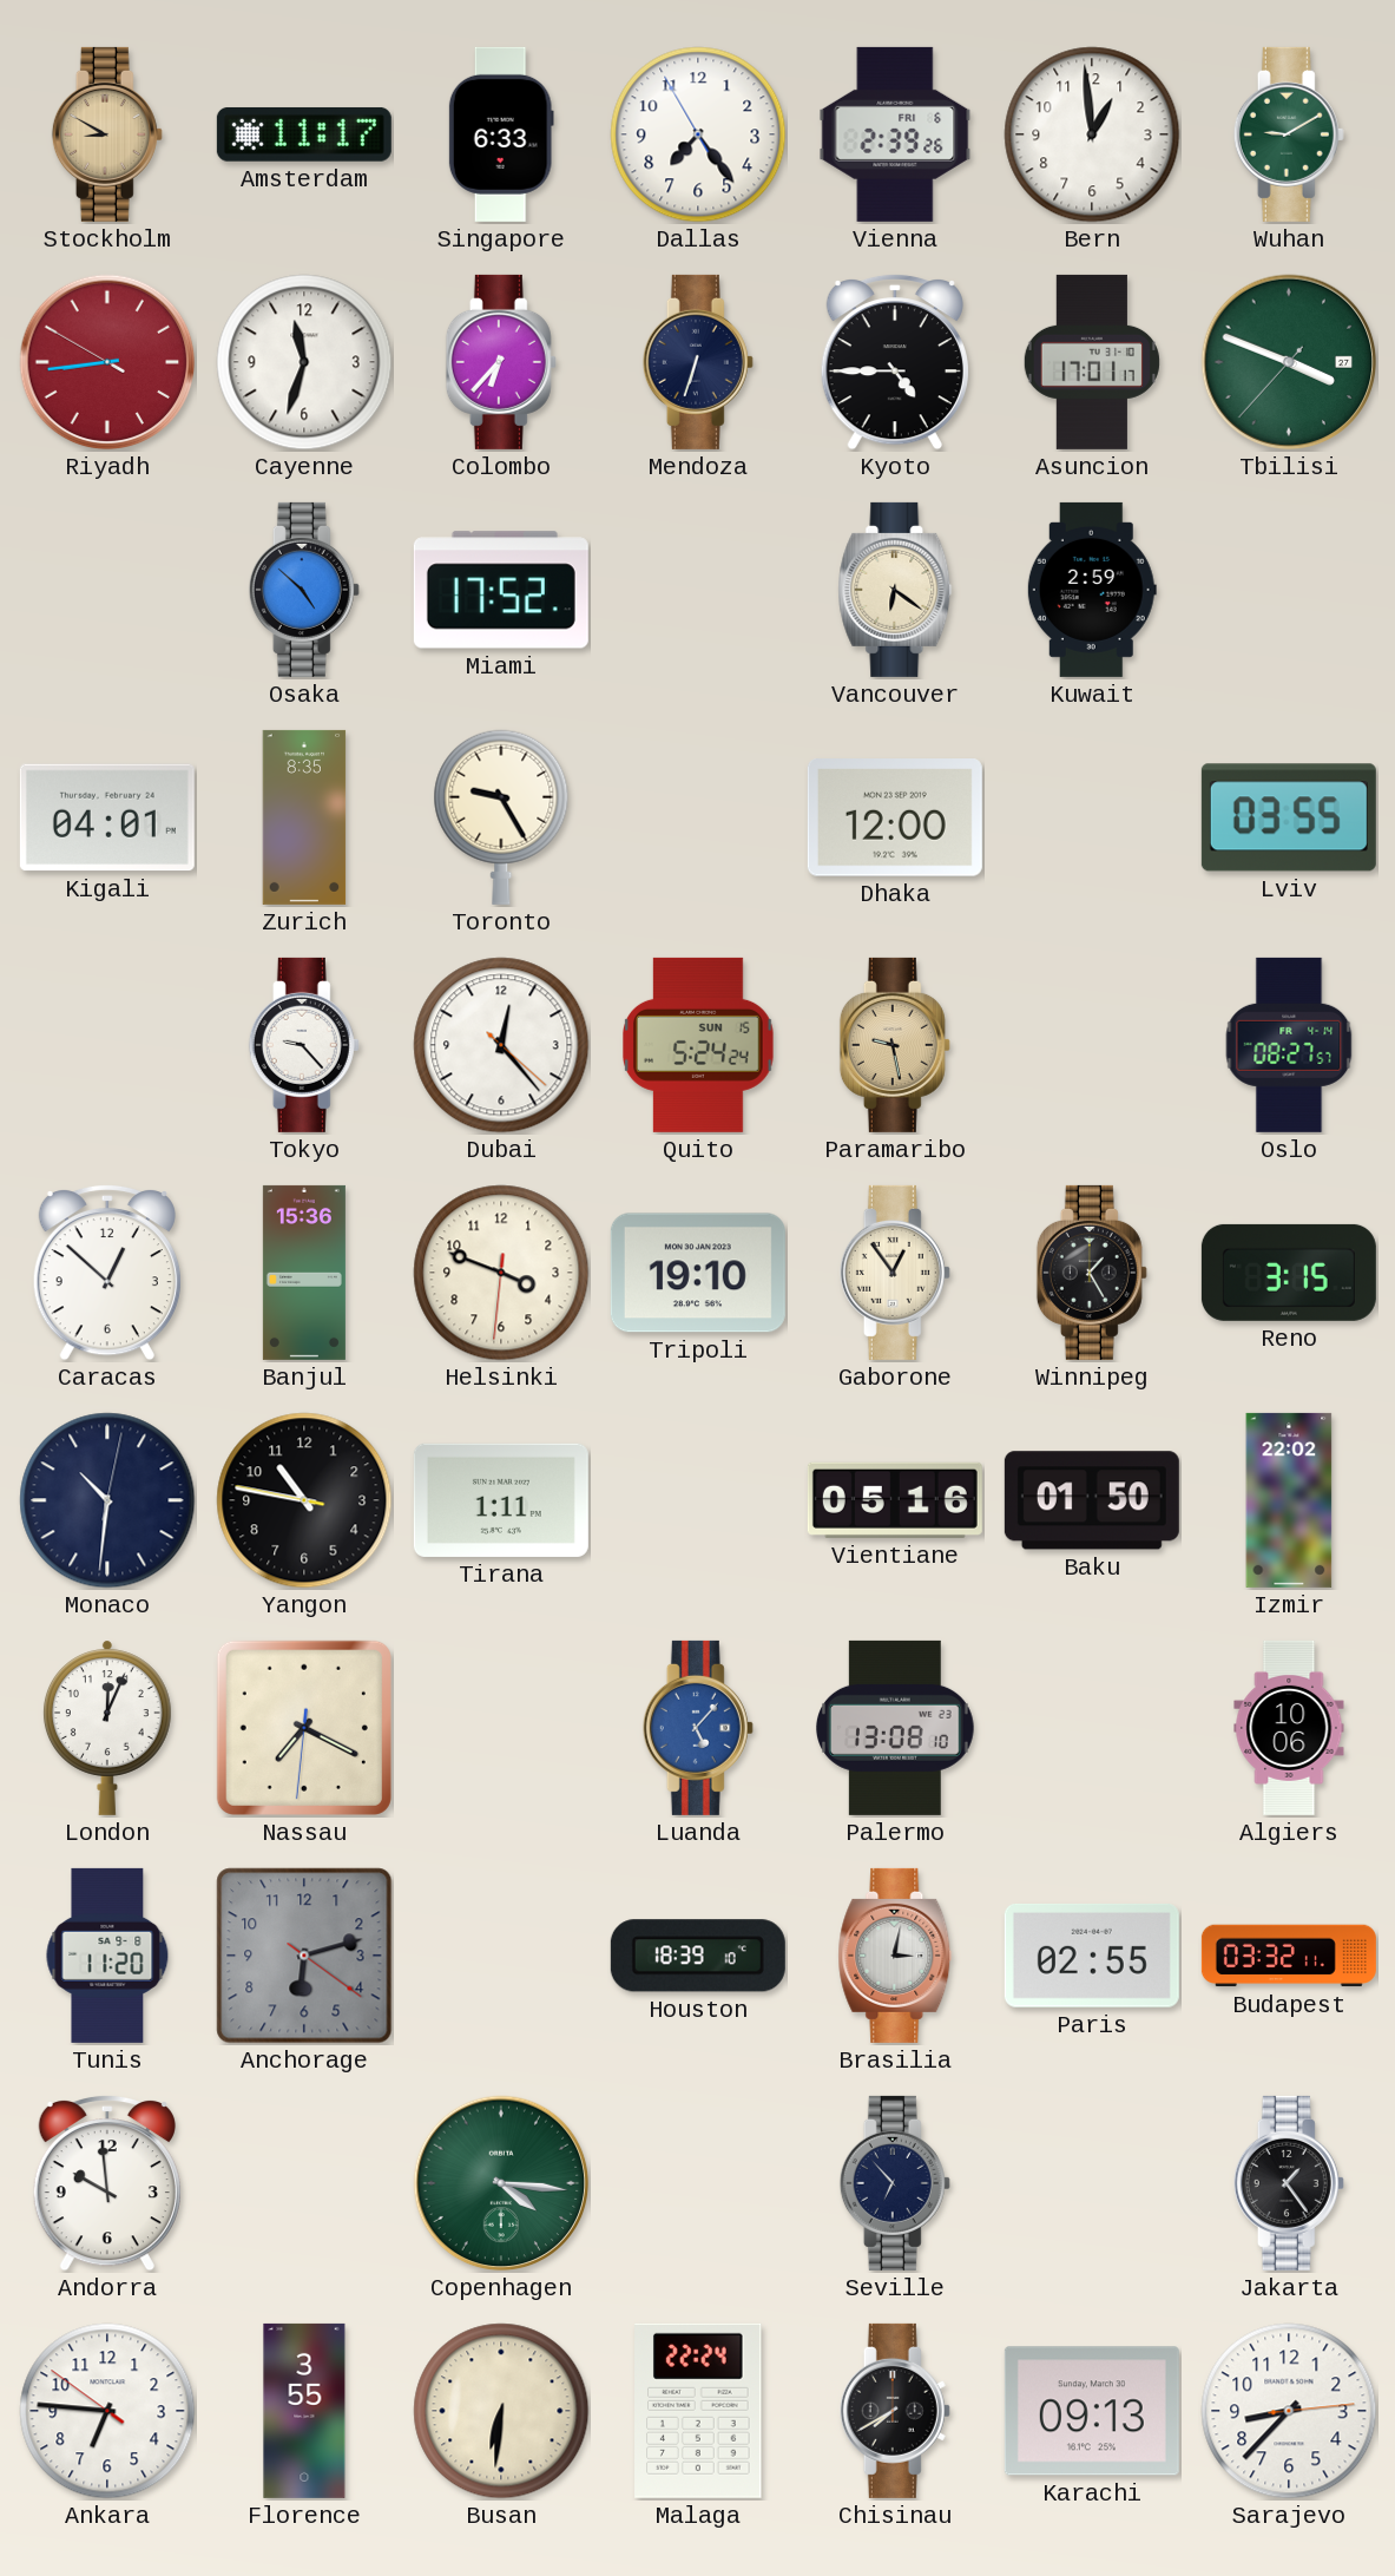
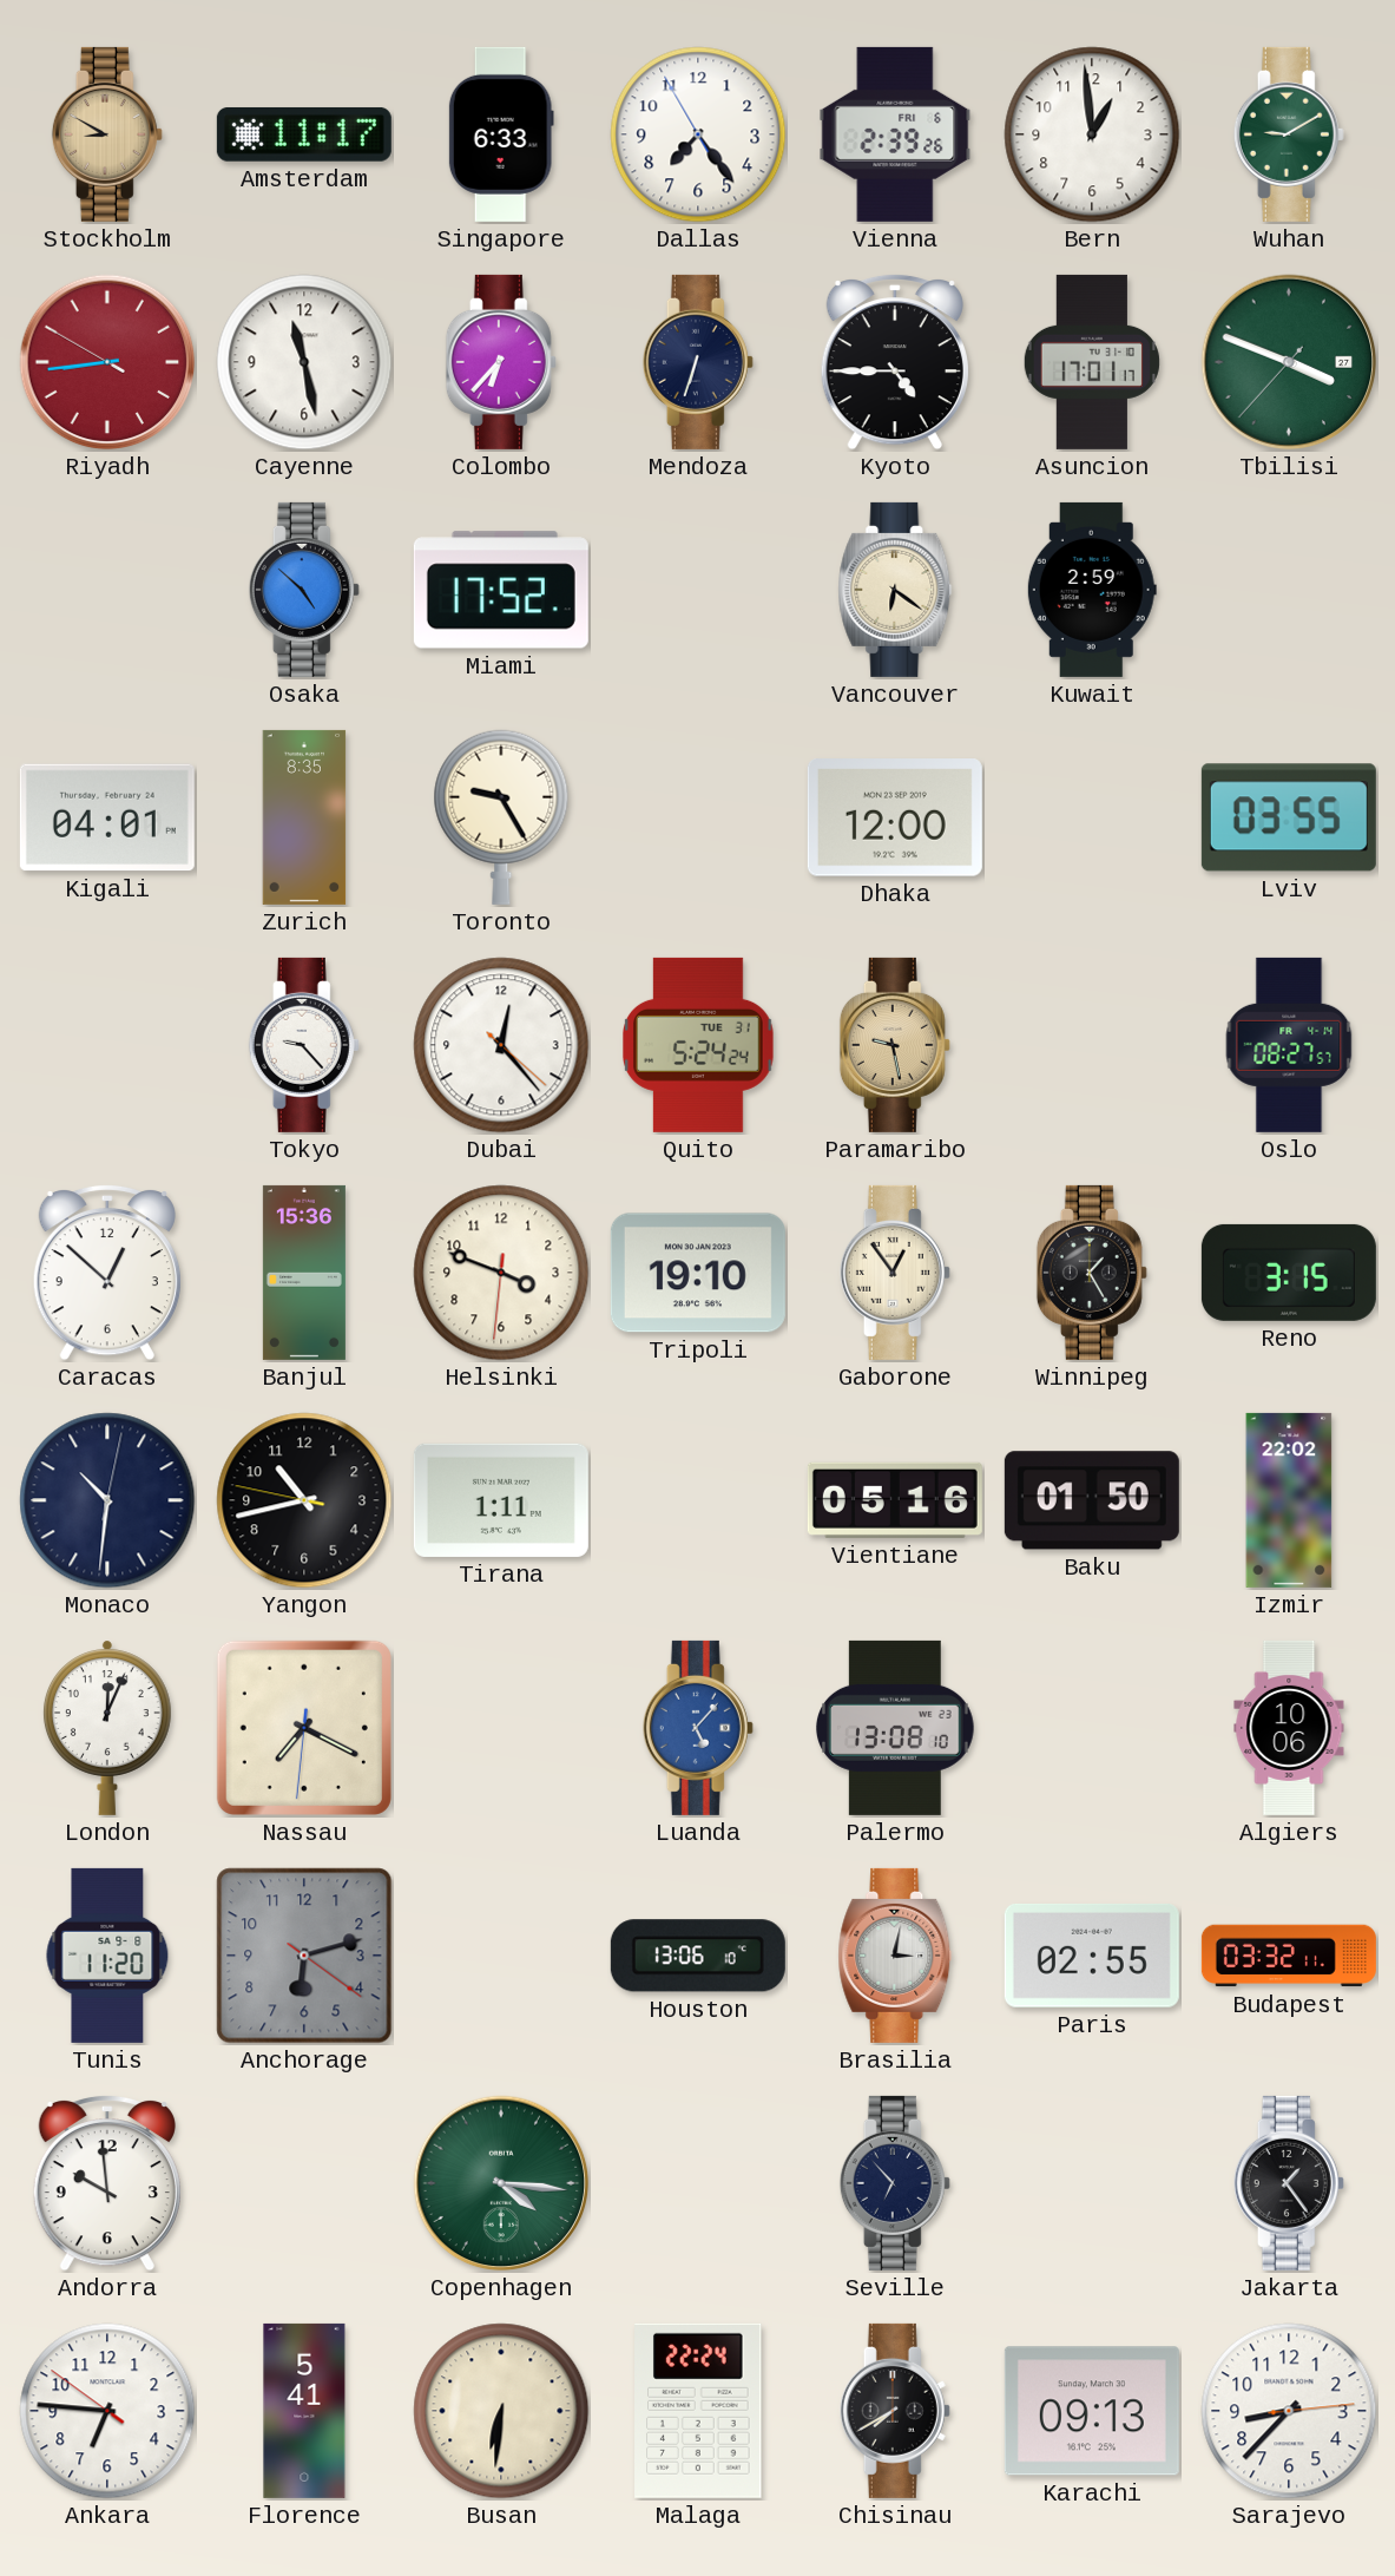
Cayenne: 11:33 -> 11:28
Quito date: SUN 15 -> TUE 31
Yangon: 10:46 -> 10:42
Houston: 18:39 -> 13:06
Florence: 3:55 -> 5:41
